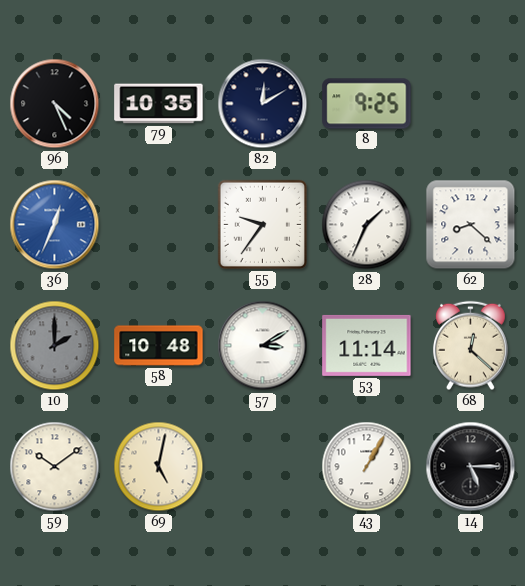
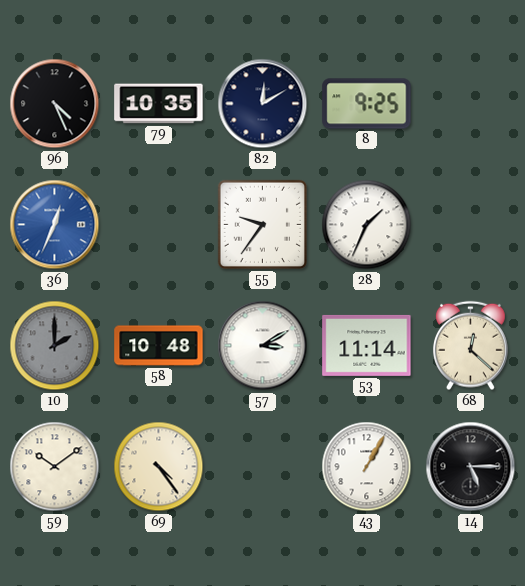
62: 8:22 -> none
69: 5:02 -> 4:24
